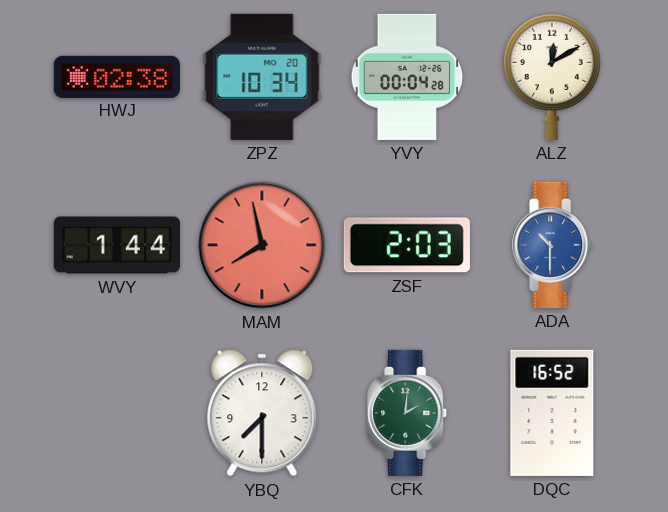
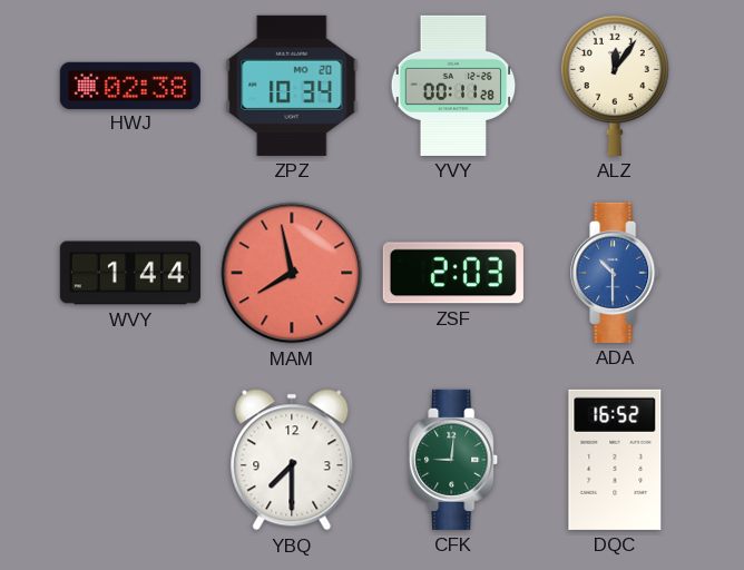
YVY: 00:04 -> 00:11
ALZ: 12:10 -> 12:06
CFK: 2:01 -> 9:01
